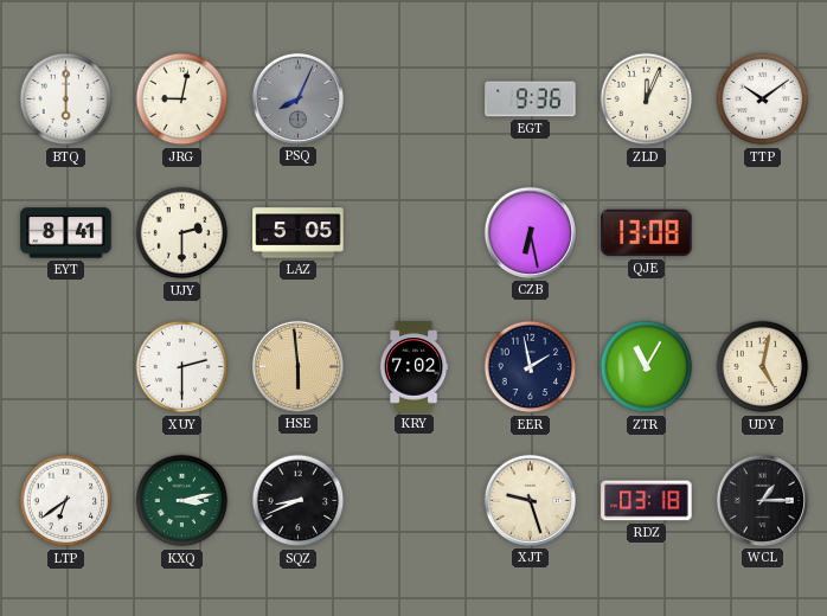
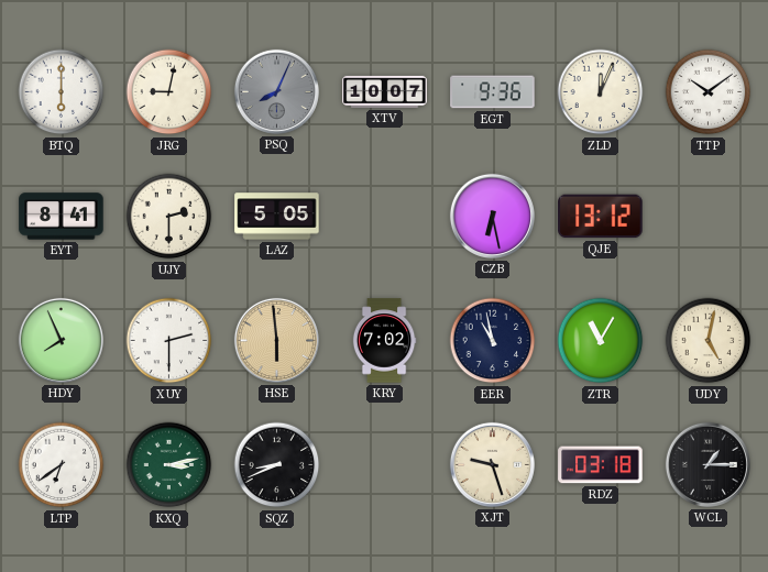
XTV: none -> 10:07
QJE: 13:08 -> 13:12
HDY: none -> 7:56
EER: 1:58 -> 10:58
